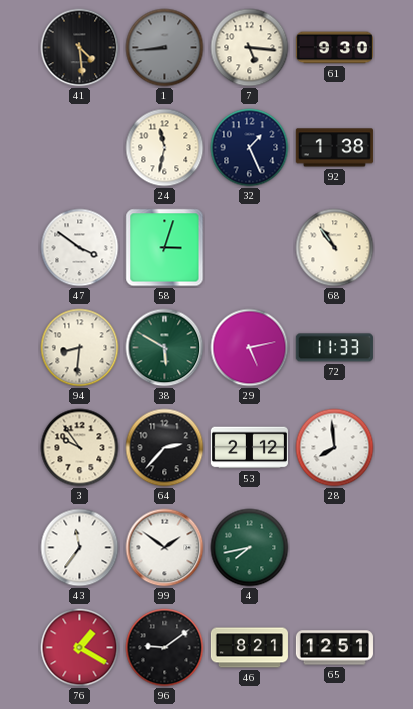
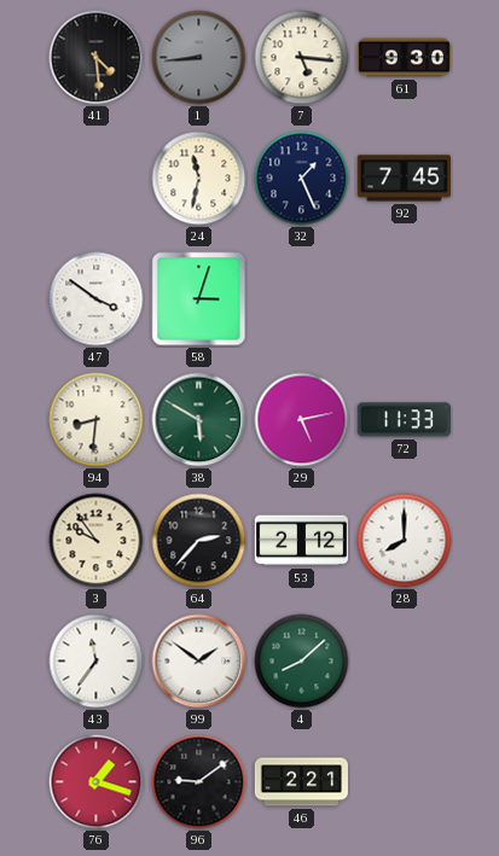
92: 1:38 -> 7:45
68: 10:54 -> none
28: 7:59 -> 8:00
4: 7:43 -> 8:08
76: 1:20 -> 1:18
46: 8:21 -> 2:21
65: 12:51 -> none
